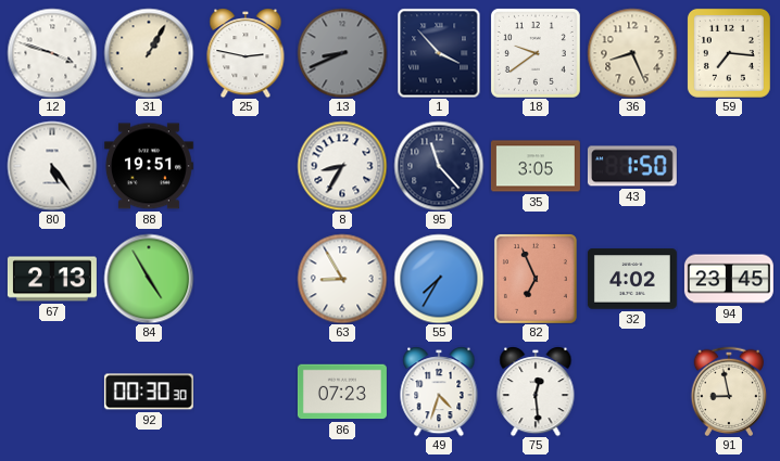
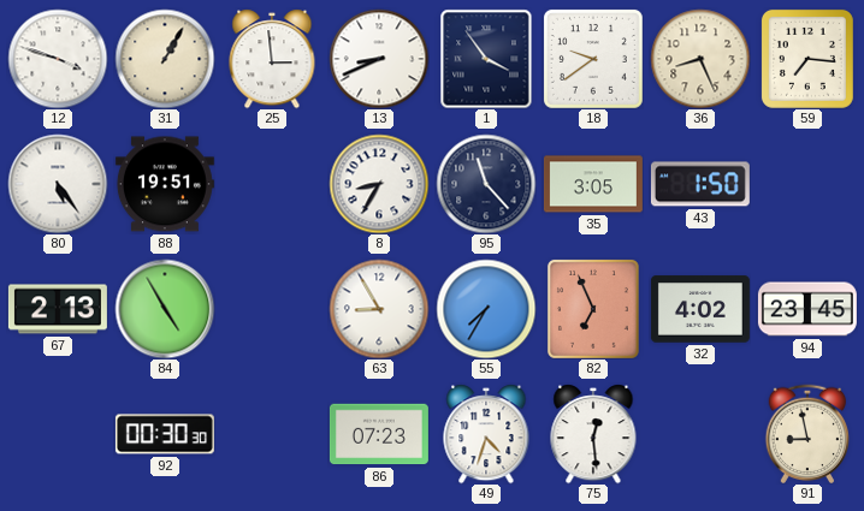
25: 2:47 -> 2:59
13 dial: grey -> white
1: 3:53 -> 3:54
